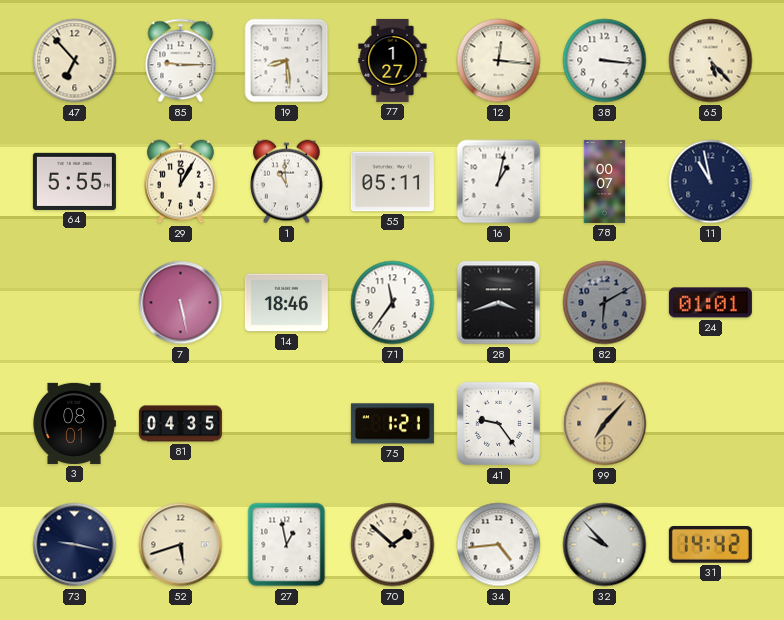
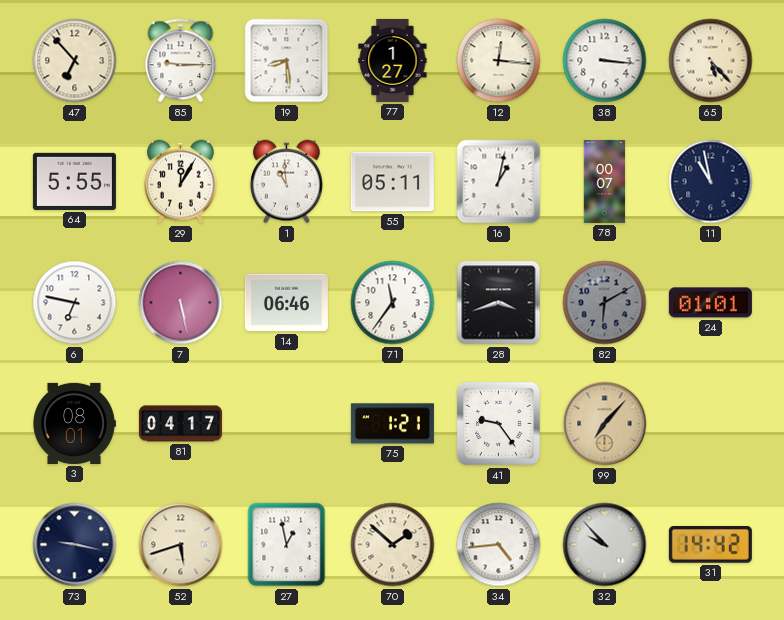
6: none -> 6:47
14: 18:46 -> 06:46
81: 04:35 -> 04:17
